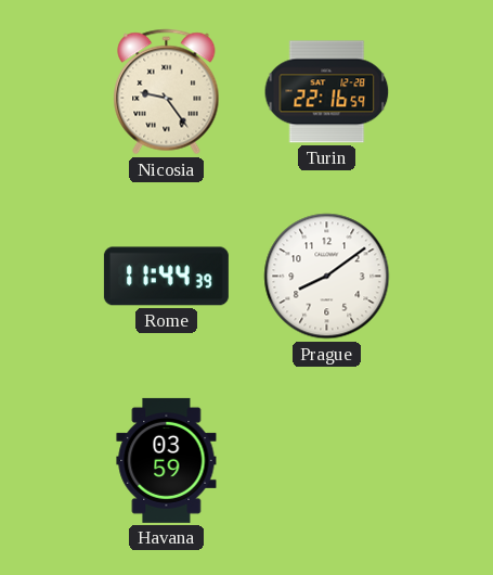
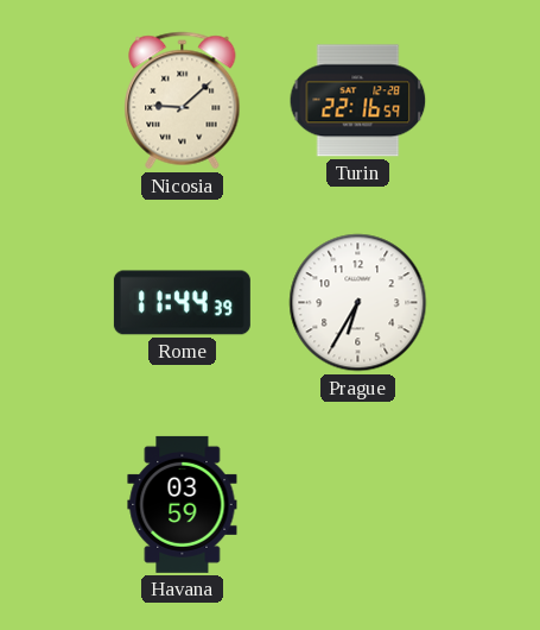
Nicosia: 9:24 -> 9:08
Prague: 8:09 -> 6:35
